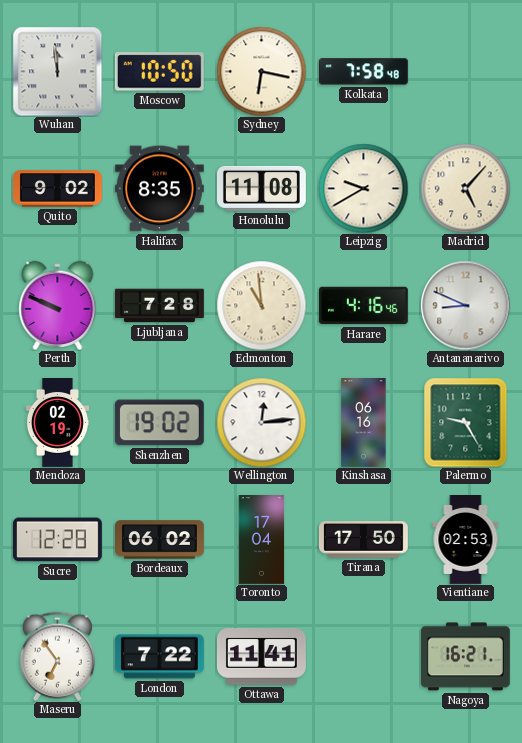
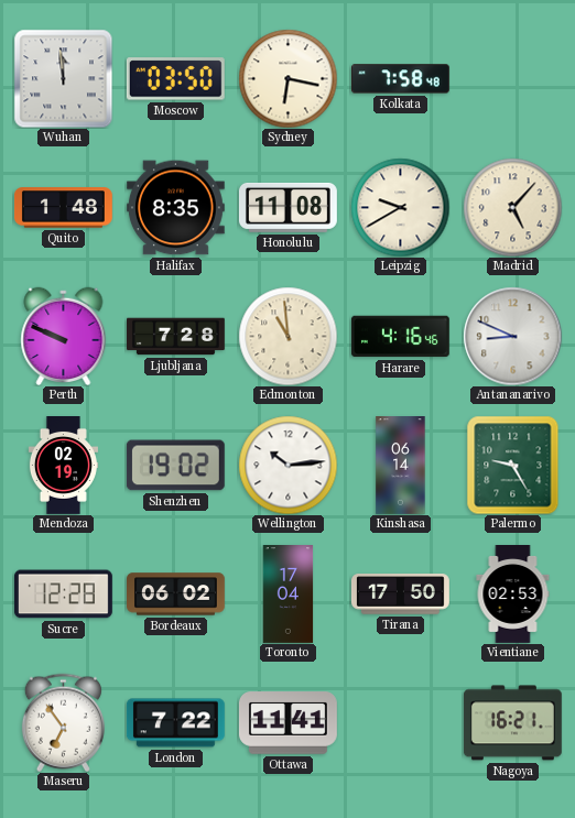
Moscow: 10:50 -> 03:50
Quito: 9:02 -> 1:48
Wellington: 12:14 -> 10:14
Kinshasa: 06:16 -> 06:14
